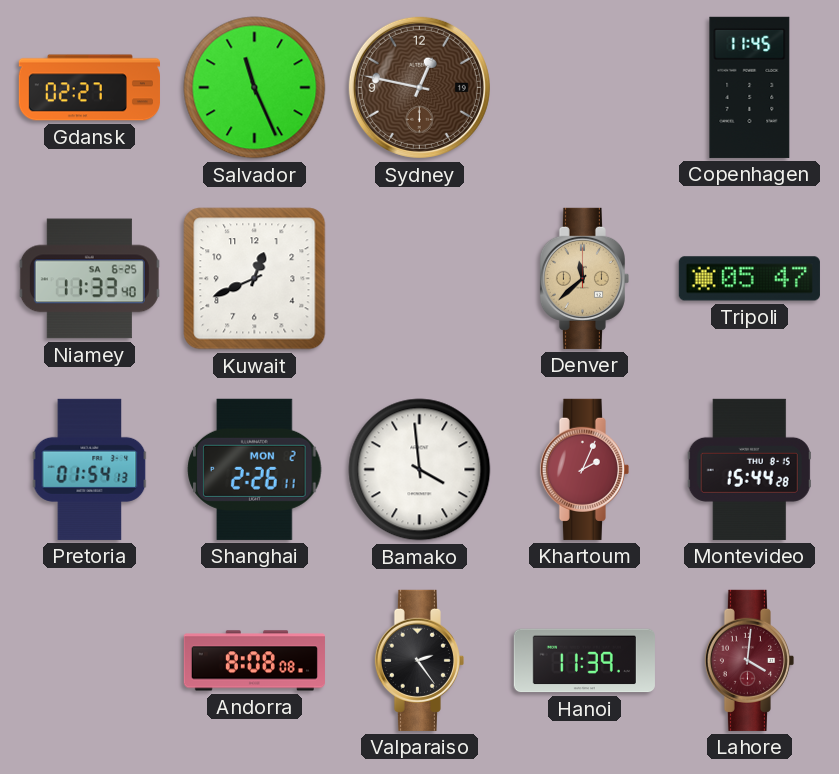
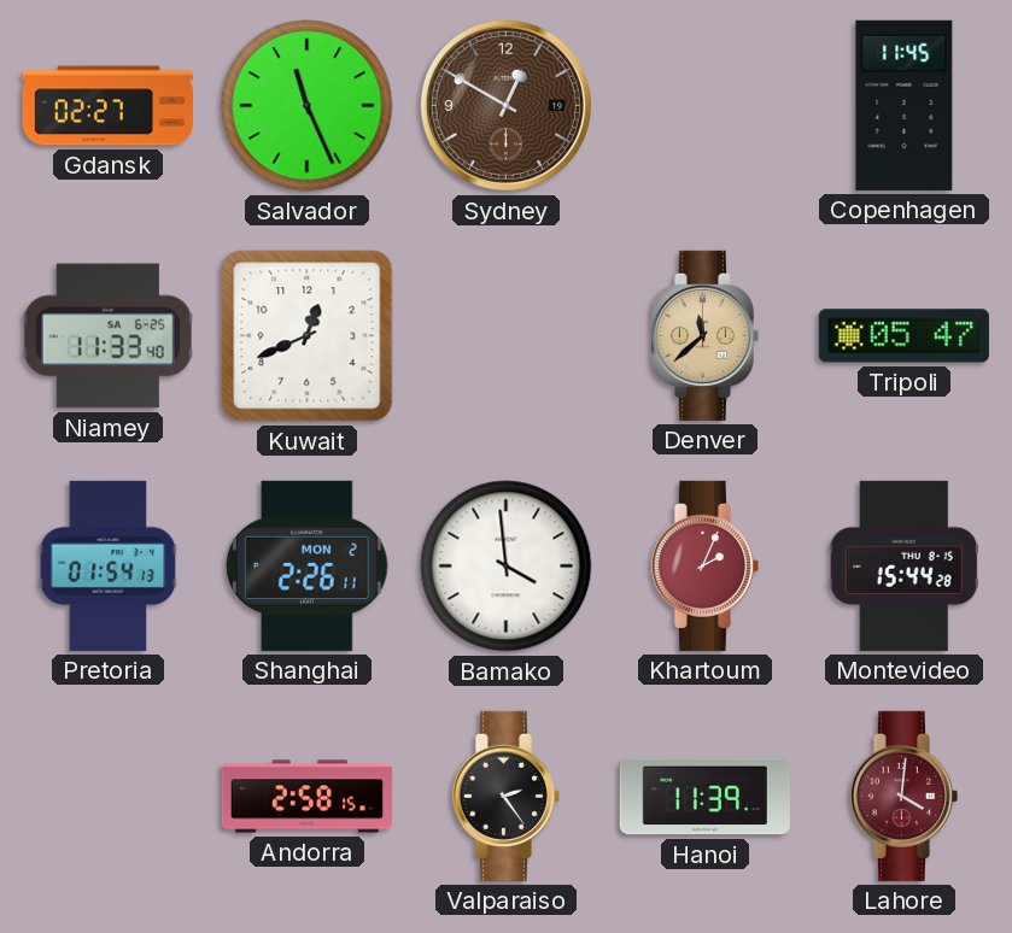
Sydney: 12:47 -> 12:50
Andorra: 8:08 -> 2:58
